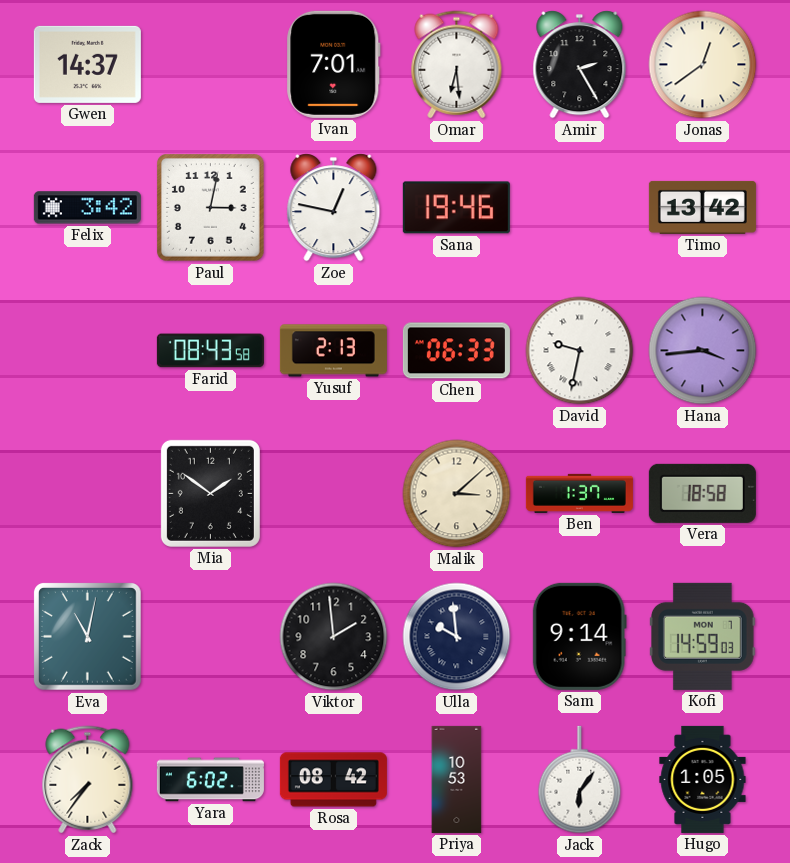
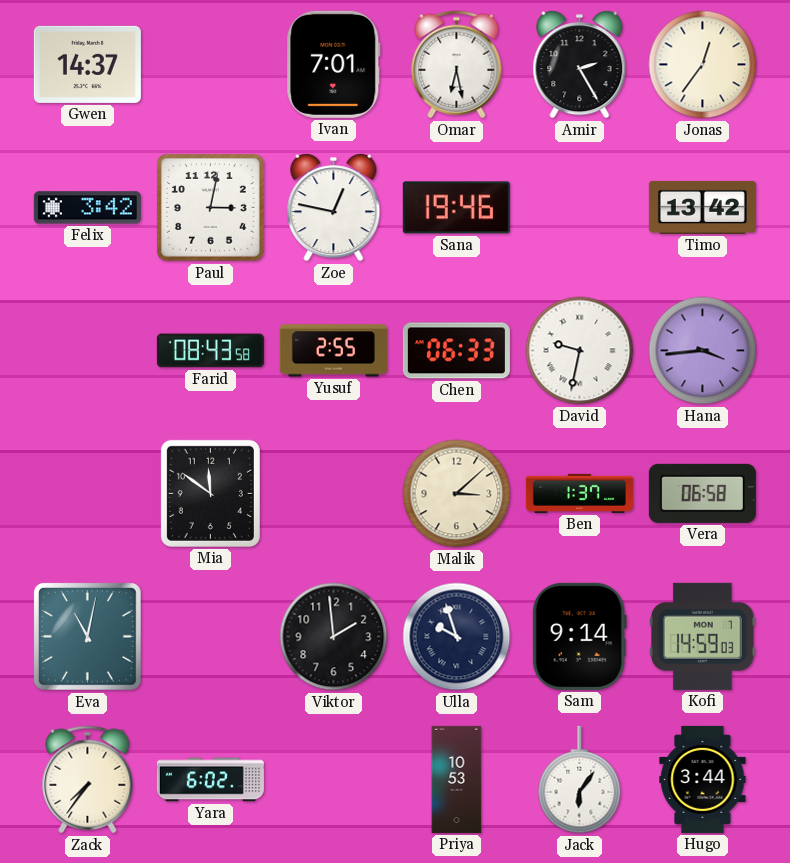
Omar: 6:29 -> 6:28
Jonas: 12:39 -> 12:36
Yusuf: 2:13 -> 2:55
Mia: 1:51 -> 11:51
Vera: 18:58 -> 06:58
Ulla: 9:59 -> 9:57
Rosa: 08:42 -> none
Hugo: 1:05 -> 3:44
